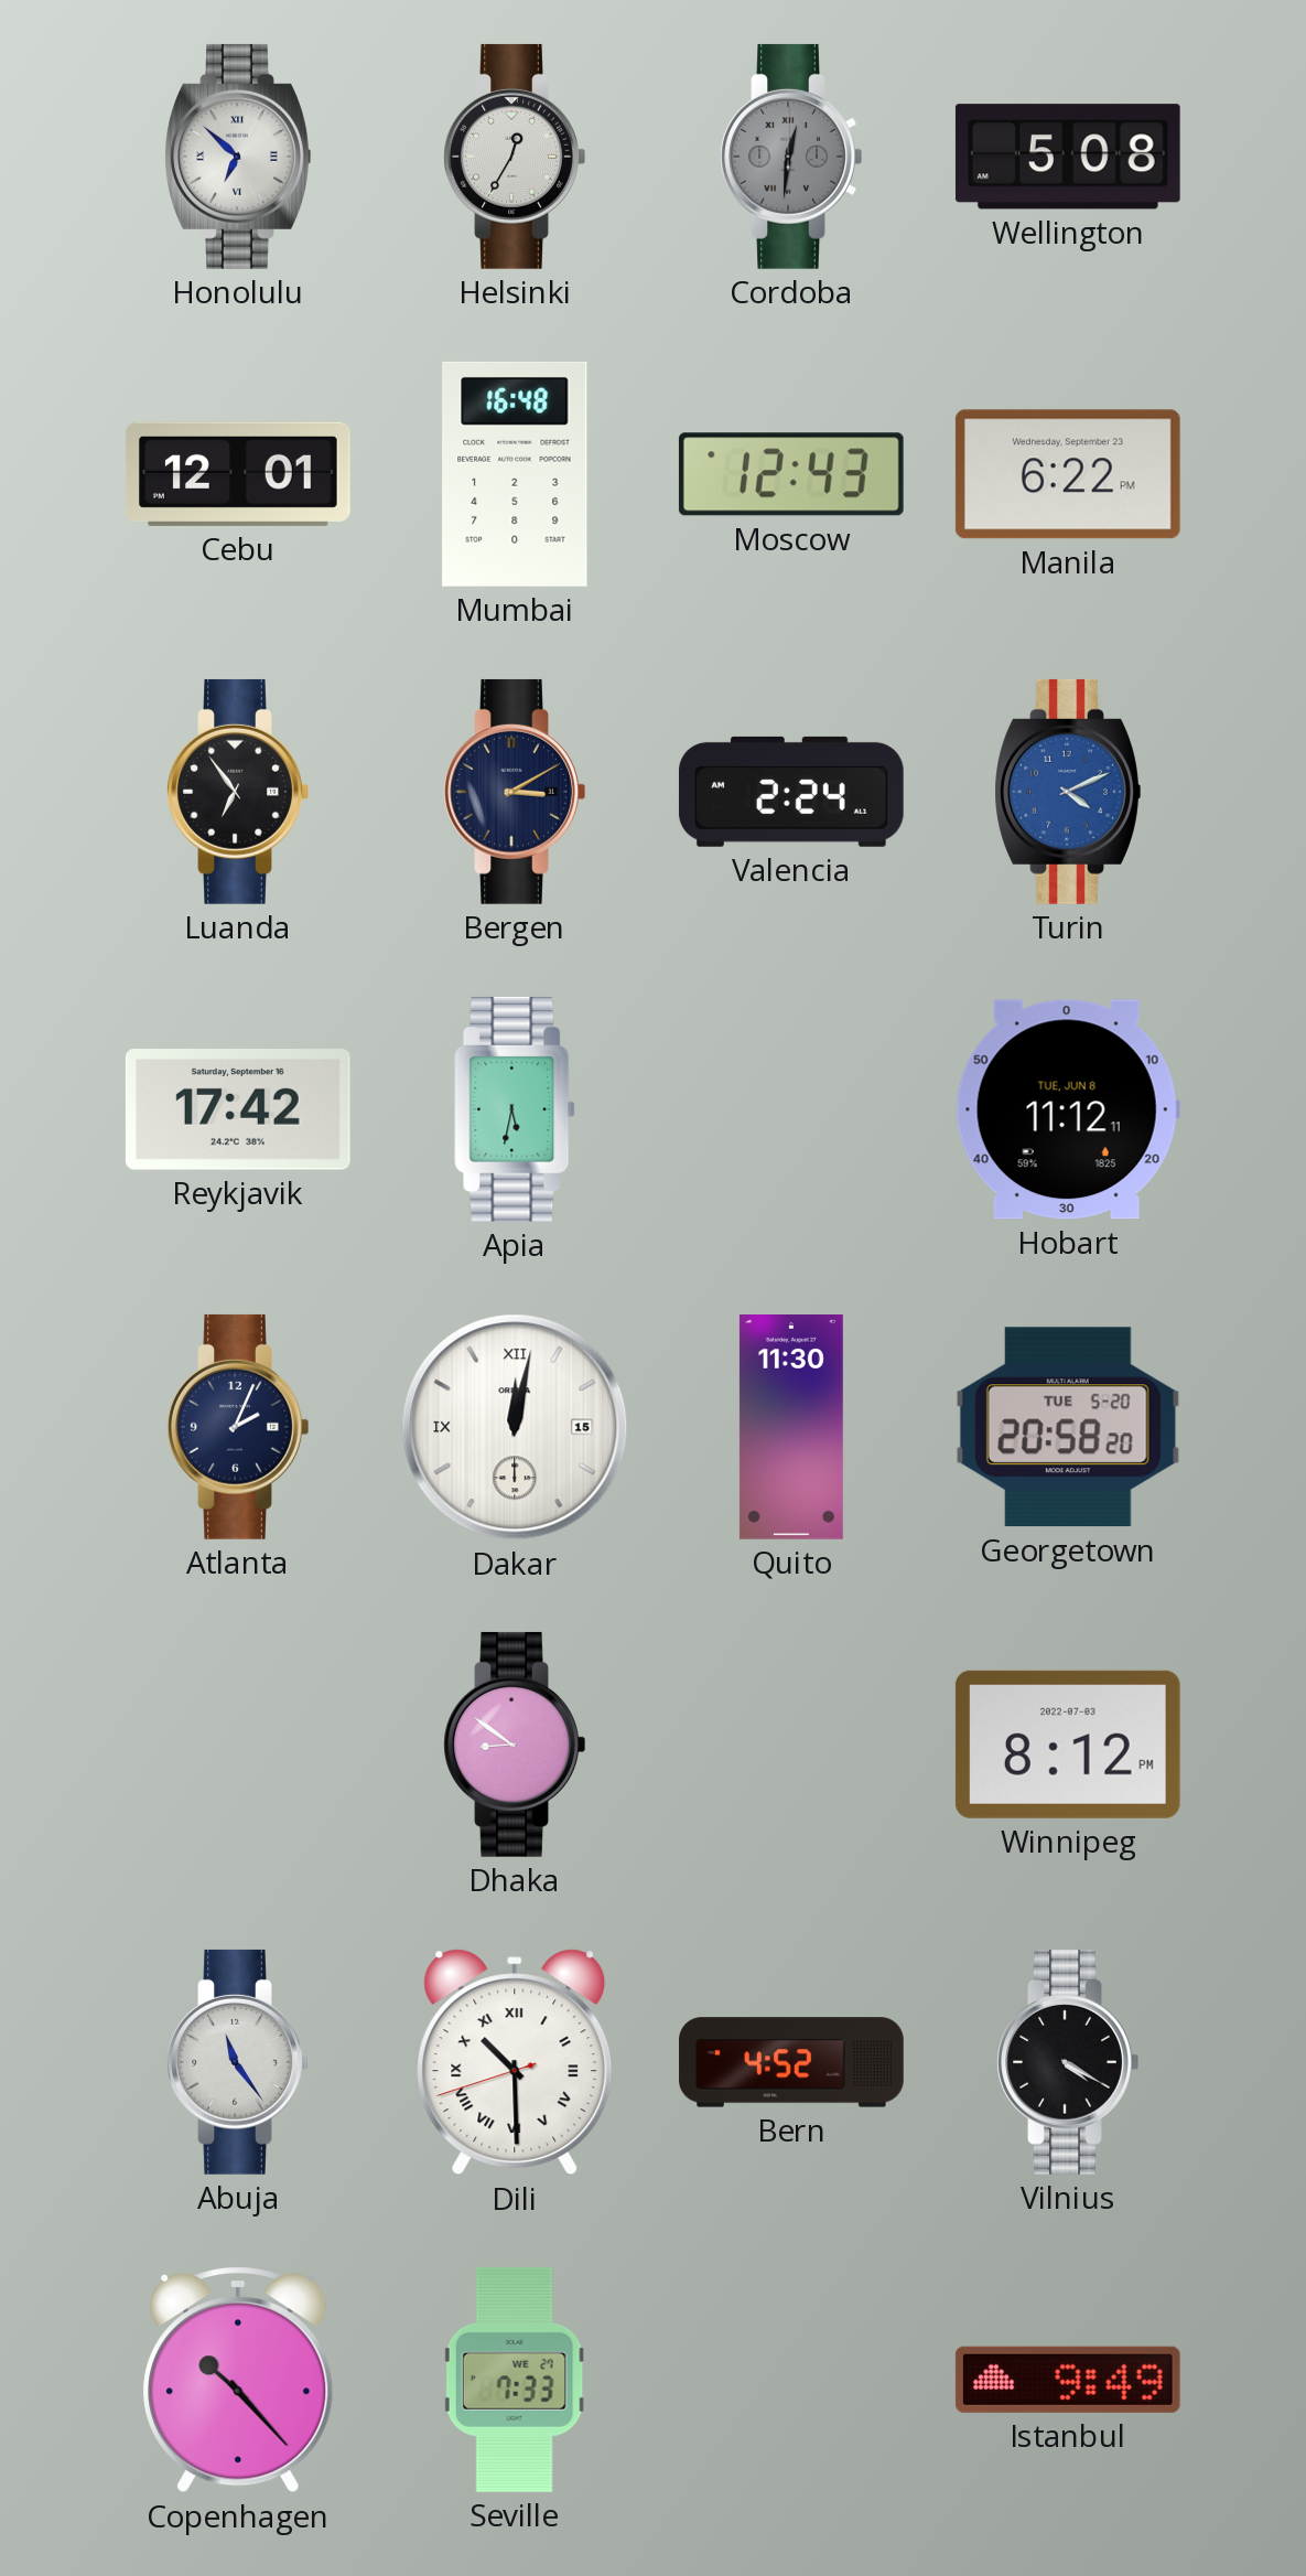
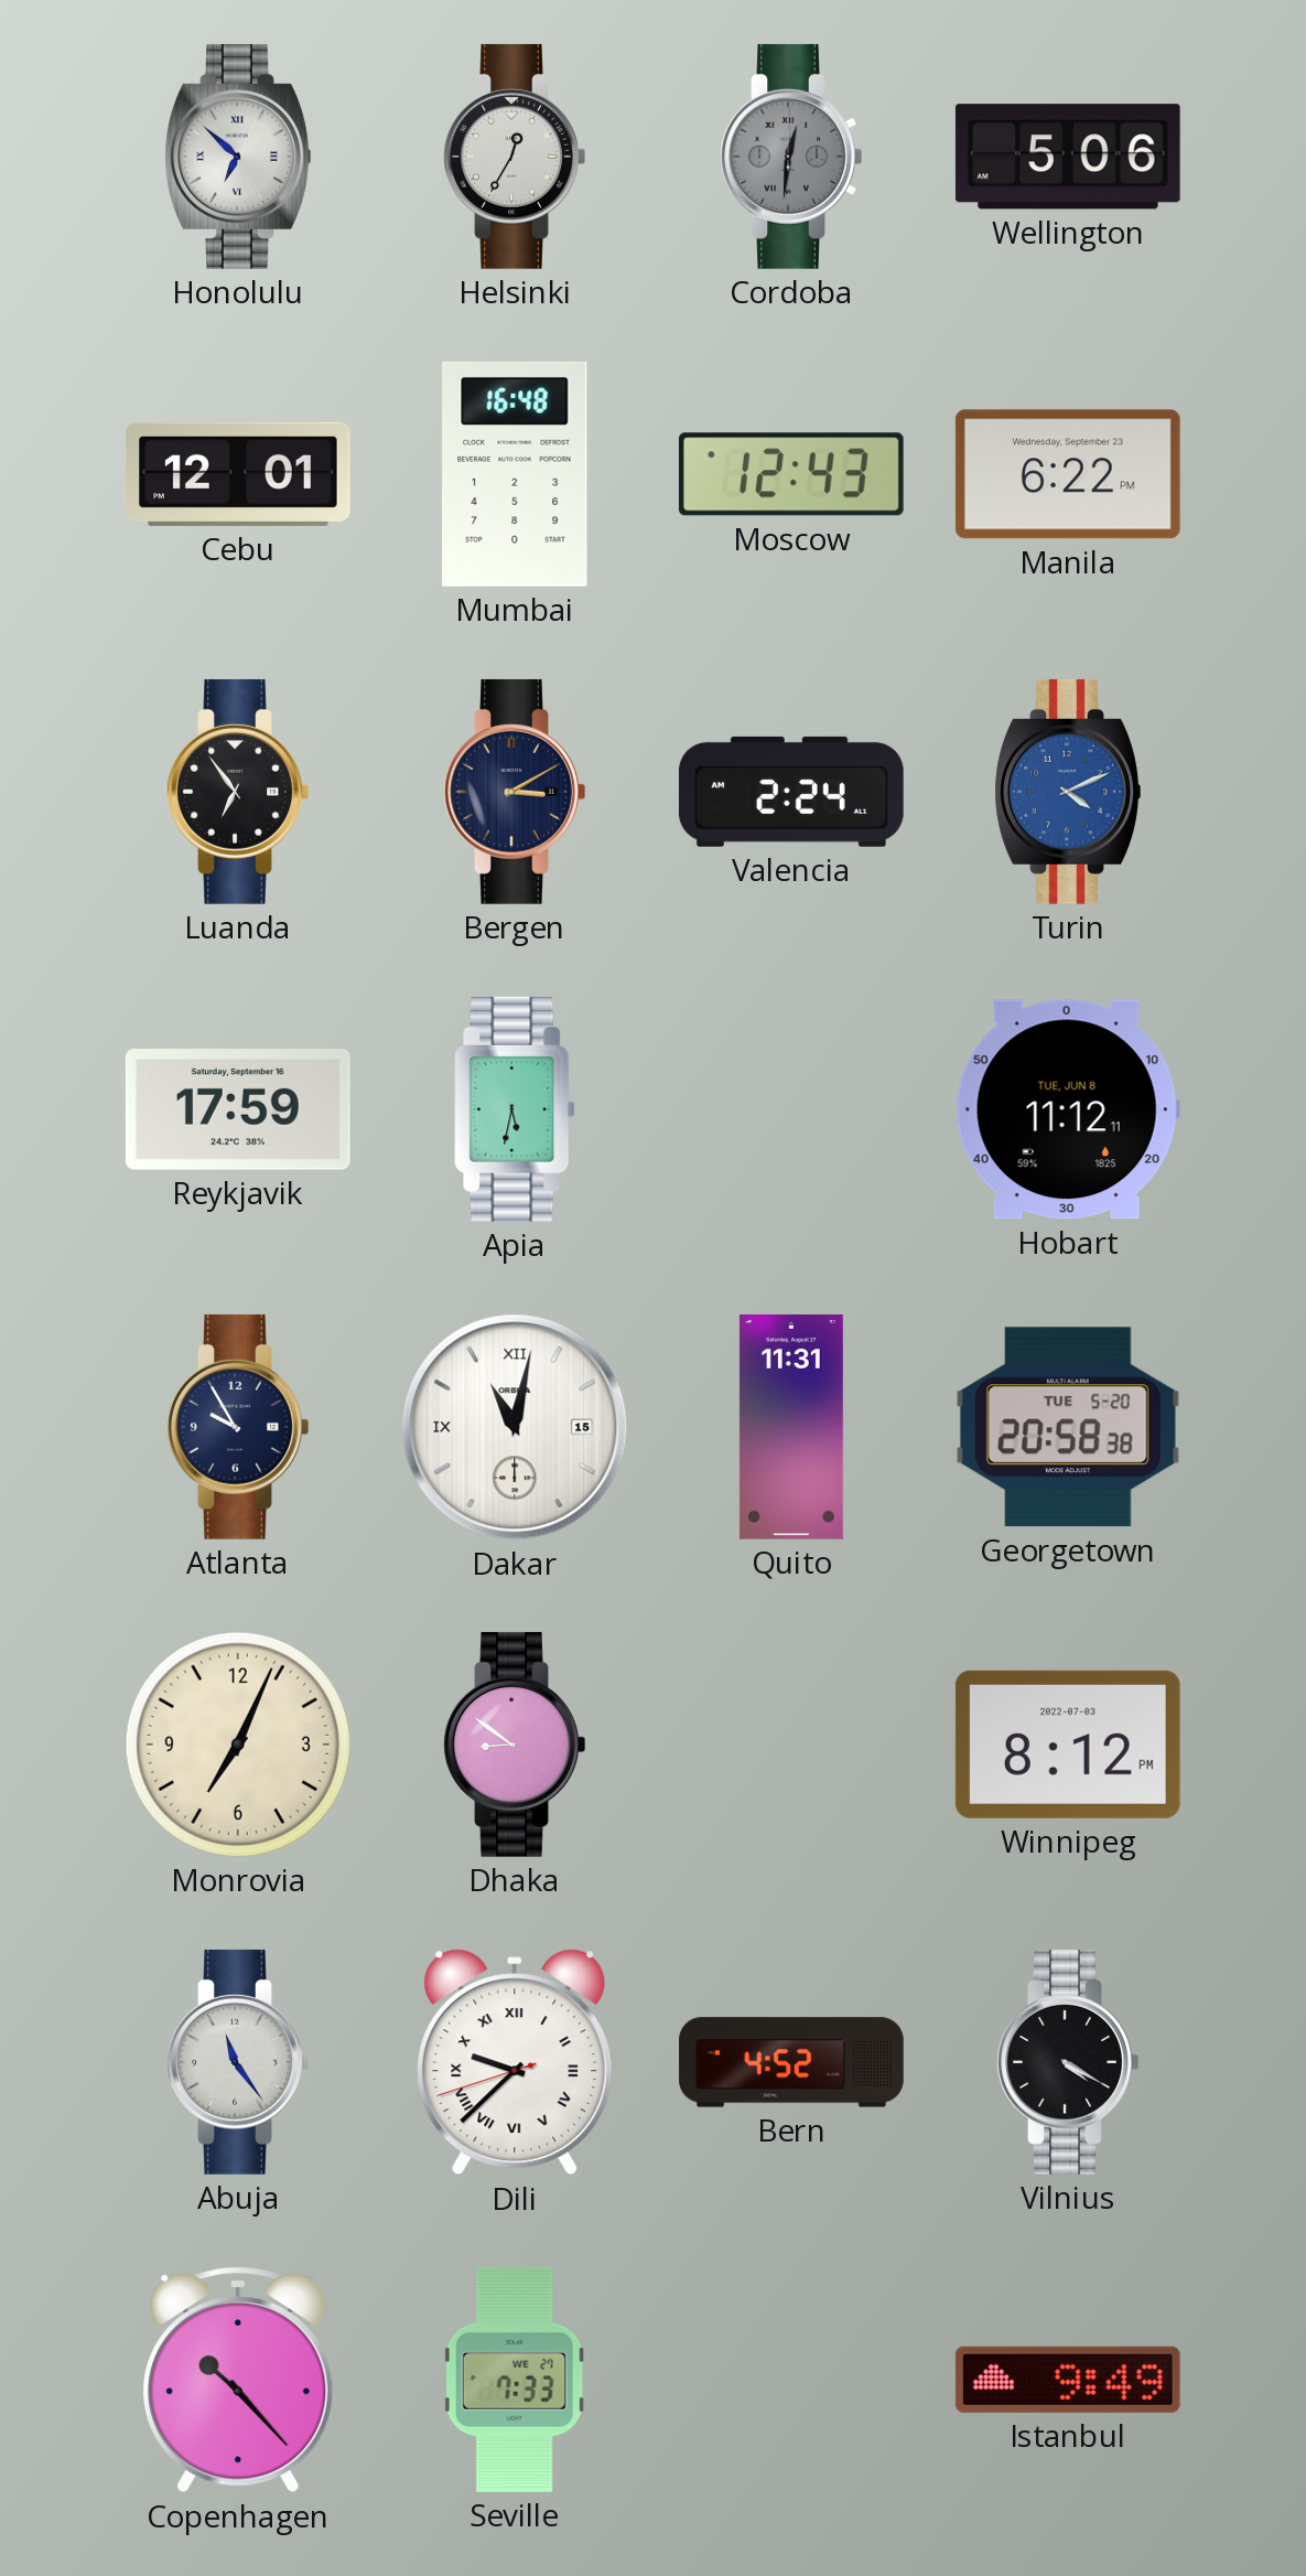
Wellington: 5:08 -> 5:06
Reykjavik: 17:42 -> 17:59
Atlanta: 2:04 -> 9:55
Dakar: 12:02 -> 11:02
Quito: 11:30 -> 11:31
Georgetown: 20:58:20 -> 20:58:38
Monrovia: none -> 7:04
Dili: 10:29 -> 9:37
